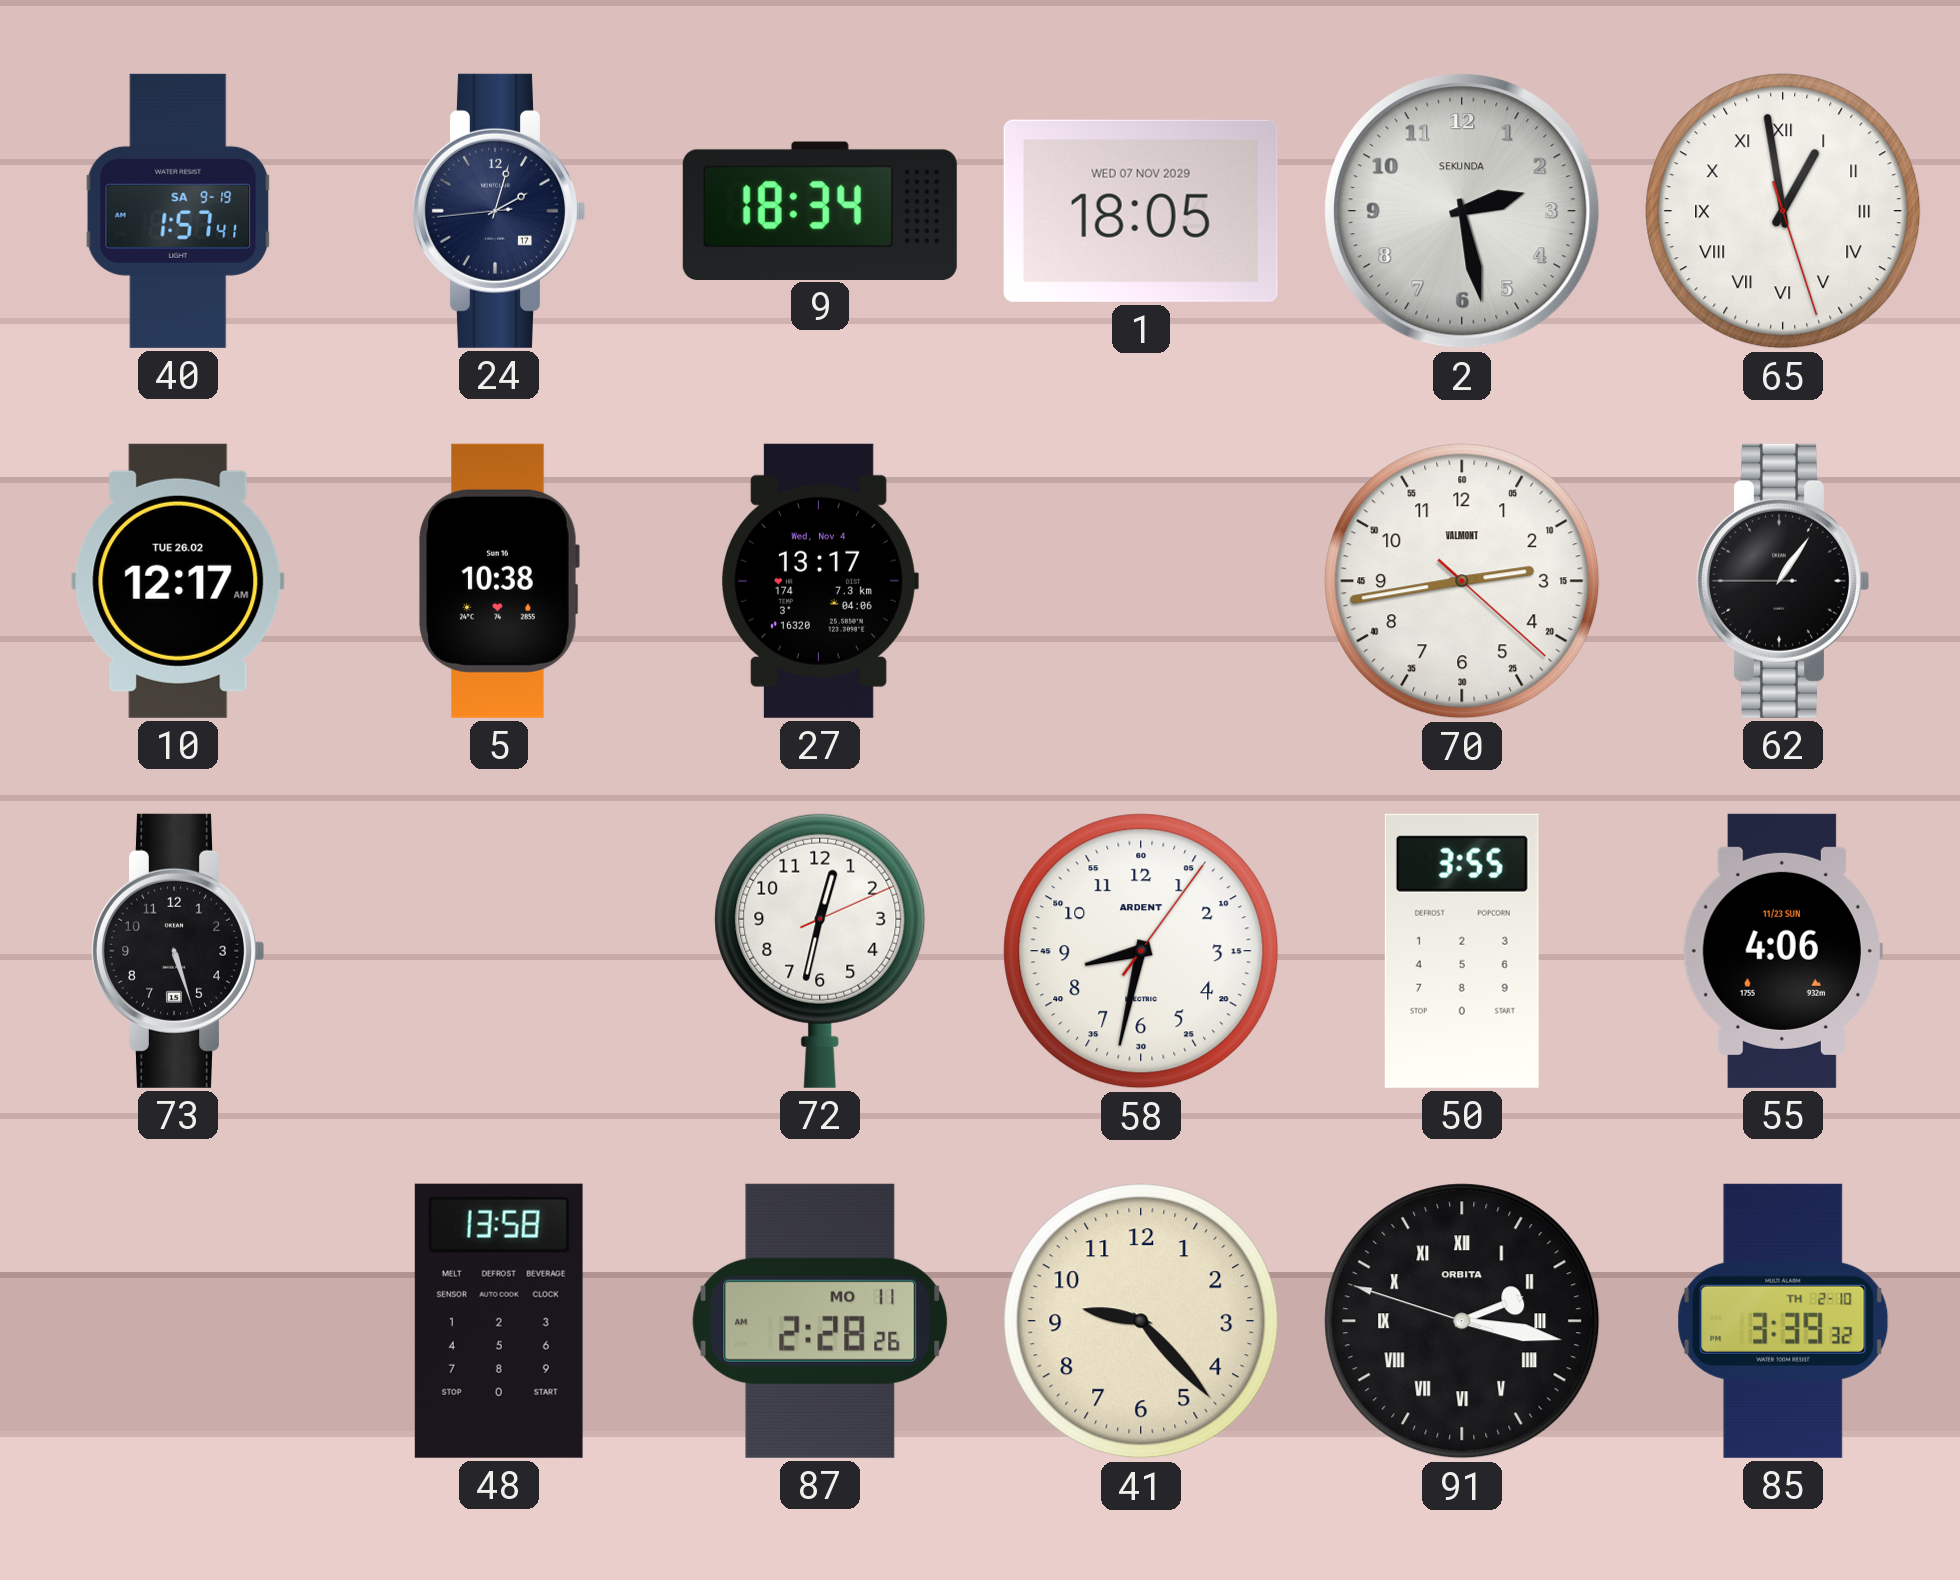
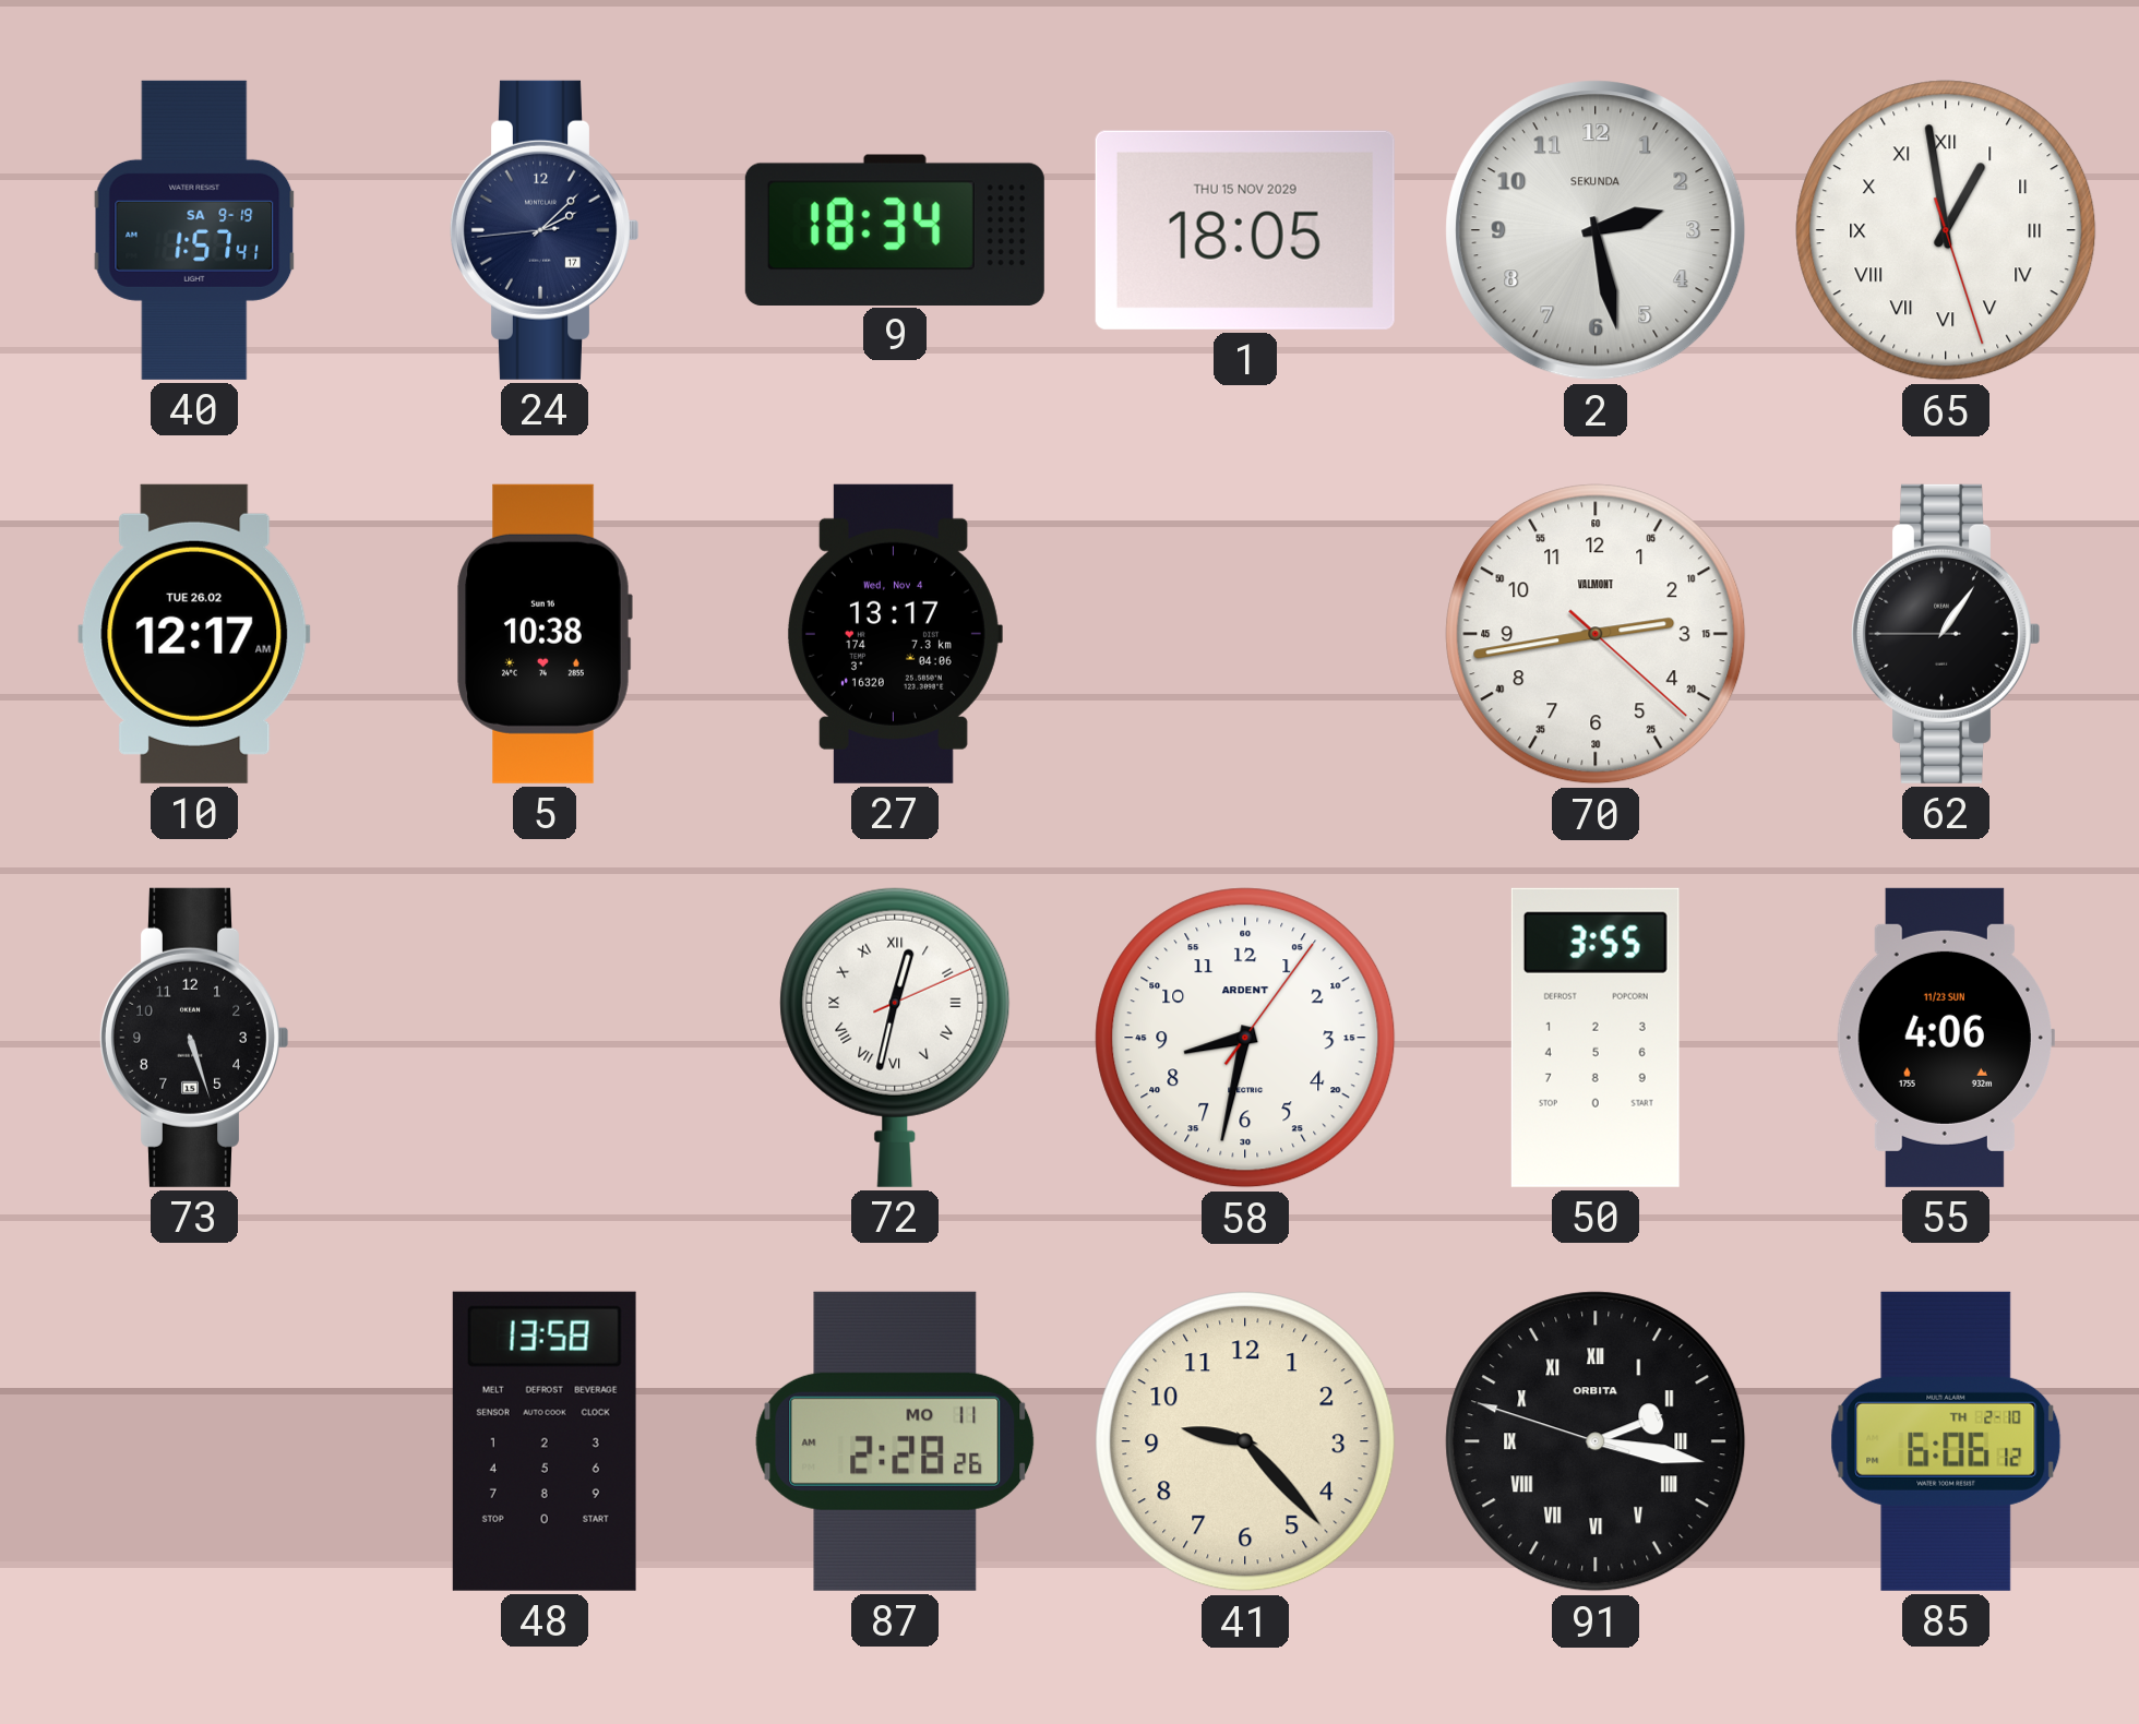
24: 2:02 -> 2:07
1 date: WED 07 NOV 2029 -> THU 15 NOV 2029
72 numerals: Arabic -> Roman
85: 3:39 -> 6:06
